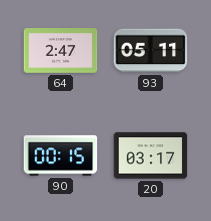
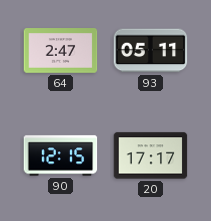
90: 00:15 -> 12:15
20: 03:17 -> 17:17
